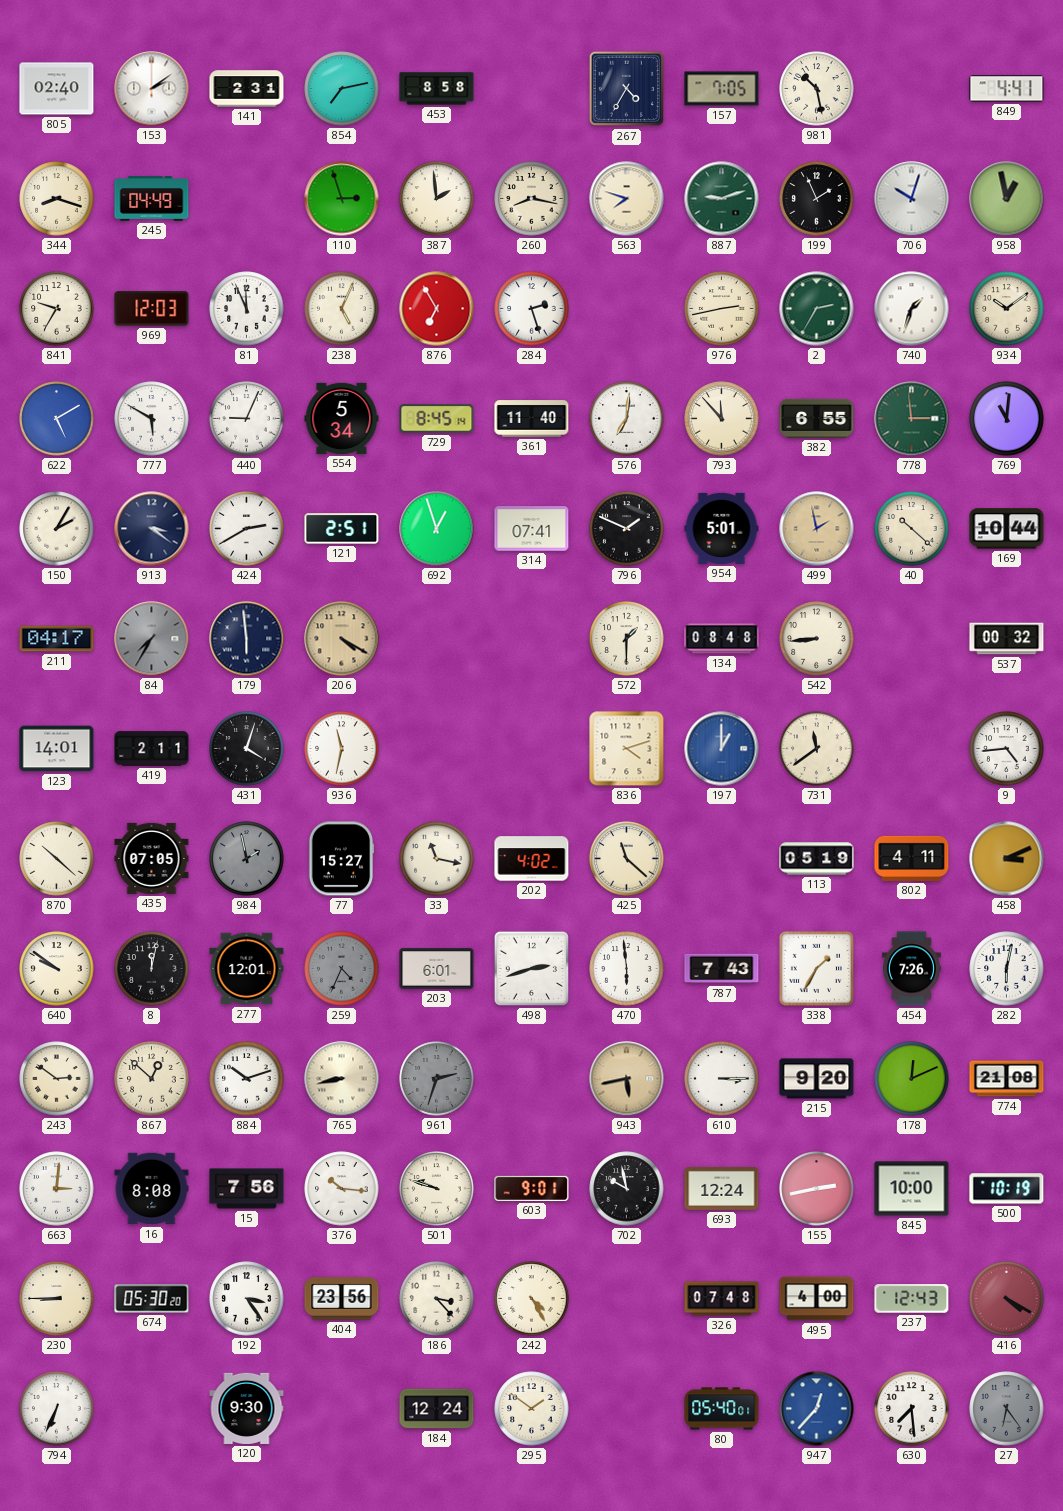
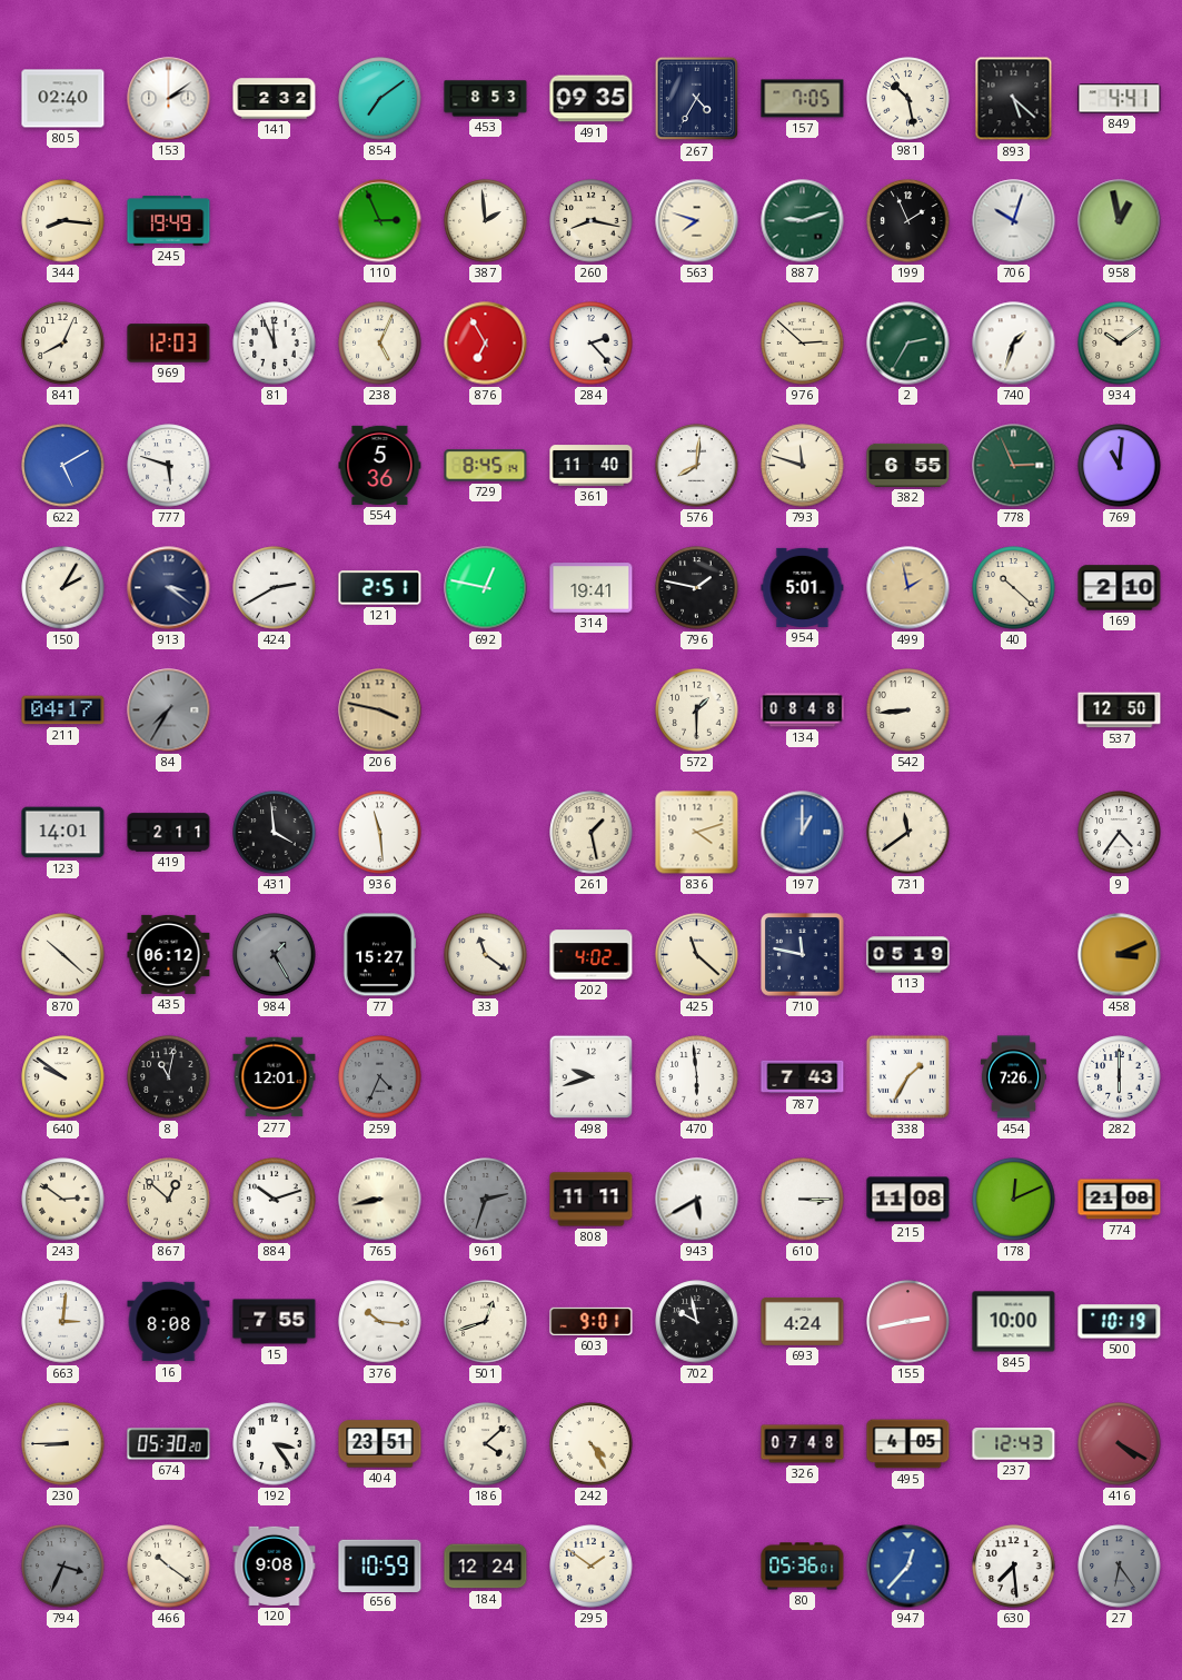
141: 2:31 -> 2:32
854: 7:13 -> 7:09
453: 8:58 -> 8:53
491: none -> 09:35
893: none -> 5:22
344: 8:18 -> 8:16
245: 04:49 -> 19:49
110: 2:57 -> 2:56
841: 9:35 -> 8:04
284: 2:27 -> 2:23
976: 2:43 -> 2:52
777: 5:50 -> 5:48
440: 9:04 -> none
554: 5:34 -> 5:36
576: 7:01 -> 8:01
793: 11:53 -> 11:48
778: 2:59 -> 2:56
692: 12:57 -> 12:47
314: 07:41 -> 19:41
796: 1:49 -> 1:47
169: 10:44 -> 2:10
179: 5:59 -> none
206: 4:20 -> 3:47
537: 00:32 -> 12:50
431: 4:03 -> 3:59
936: 11:32 -> 11:29
261: none -> 1:28
9: 4:44 -> 4:36
435: 07:05 -> 06:12
984: 1:58 -> 1:25
33: 11:17 -> 11:21
710: none -> 11:47
802: 4:11 -> none
8: 12:02 -> 11:02
203: 6:01 -> none
498: 2:42 -> 9:42
282: 6:02 -> 6:00
808: none -> 11:11
943: 5:43 -> 5:40
943 dial: champagne -> white
215: 9:20 -> 11:08
15: 7:56 -> 7:55
501: 9:48 -> 12:42
693: 12:24 -> 4:24
404: 23:56 -> 23:51
186: 3:23 -> 4:08
495: 4:00 -> 4:05
794: 6:34 -> 3:34
794 dial: white -> grey
466: none -> 10:21
120: 9:30 -> 9:08
656: none -> 10:59
80: 05:40 -> 05:36
